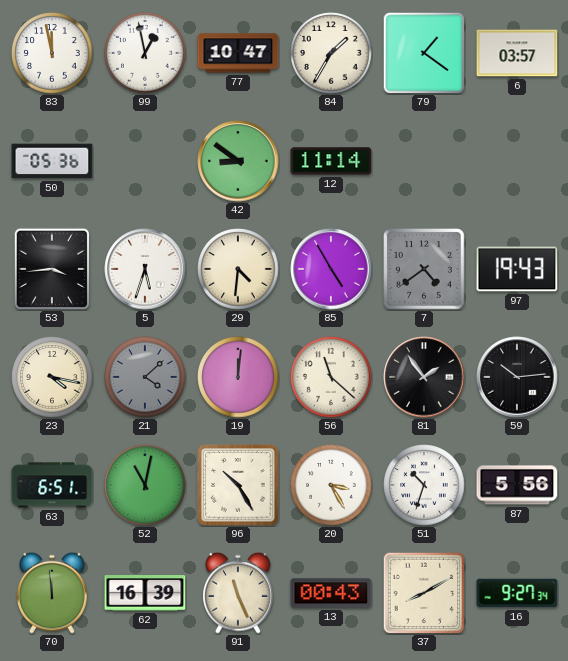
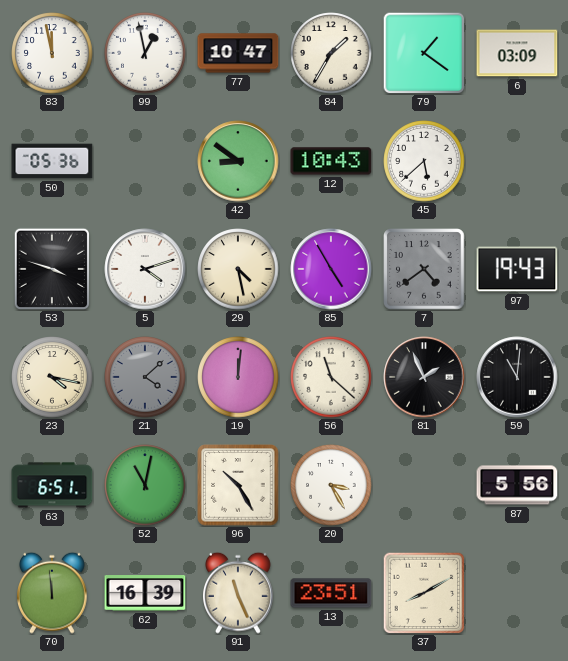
6: 03:57 -> 03:09
12: 11:14 -> 10:43
45: none -> 5:38
53: 3:44 -> 3:48
5: 5:33 -> 4:12
29: 4:31 -> 4:28
81: 1:54 -> 1:56
59: 10:14 -> 11:01
51: 10:33 -> none
13: 00:43 -> 23:51
16: 9:27 -> none
